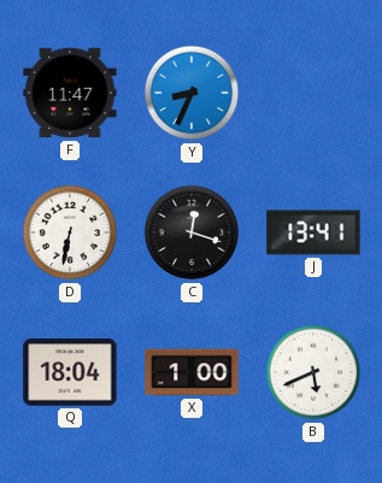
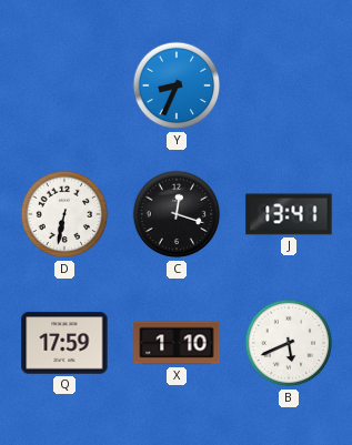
F: 11:47 -> none
Q: 18:04 -> 17:59
X: 1:00 -> 1:10
